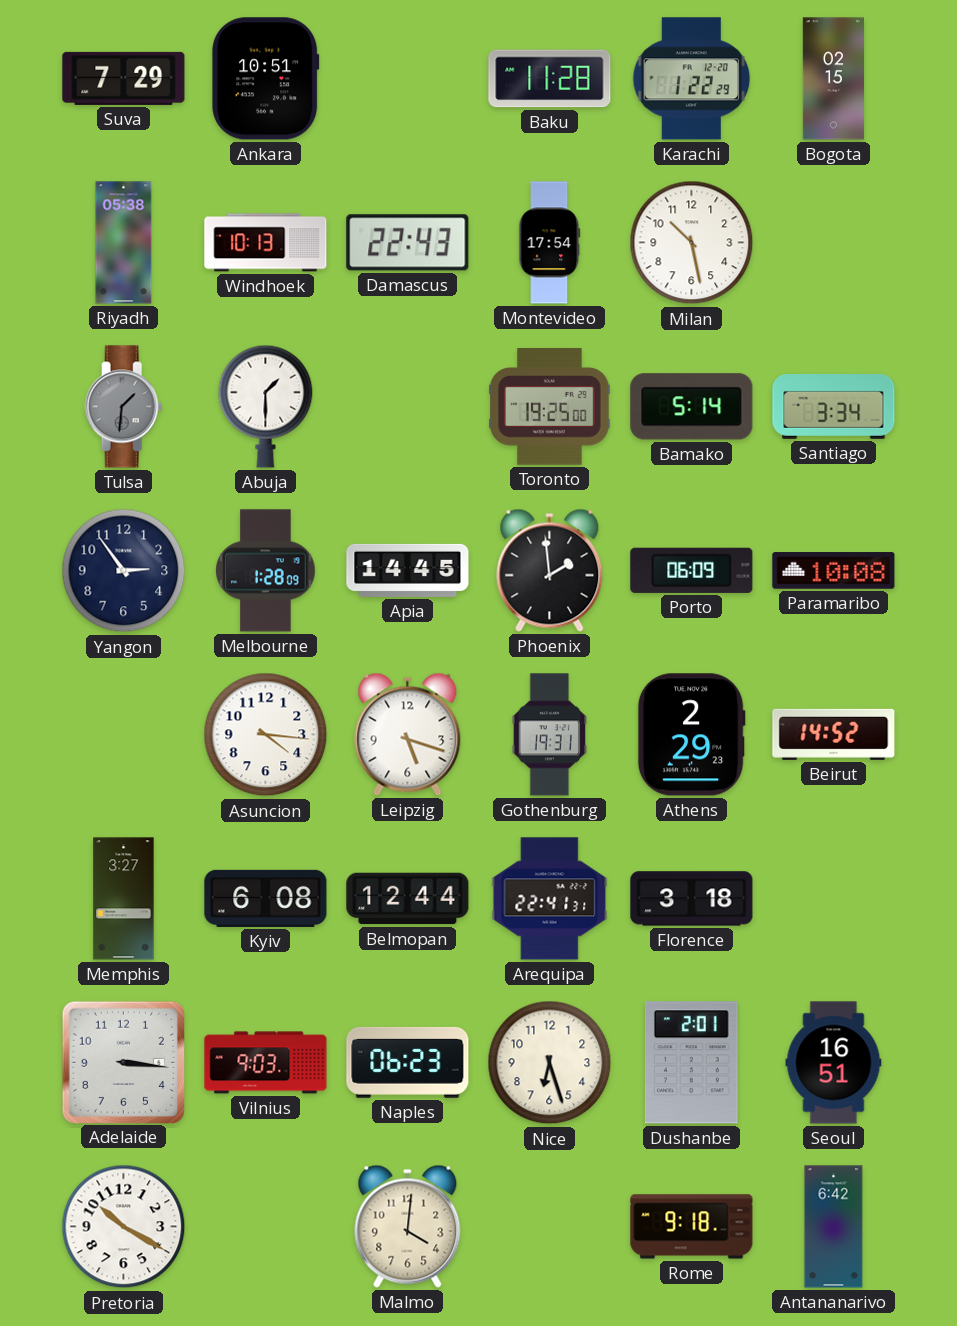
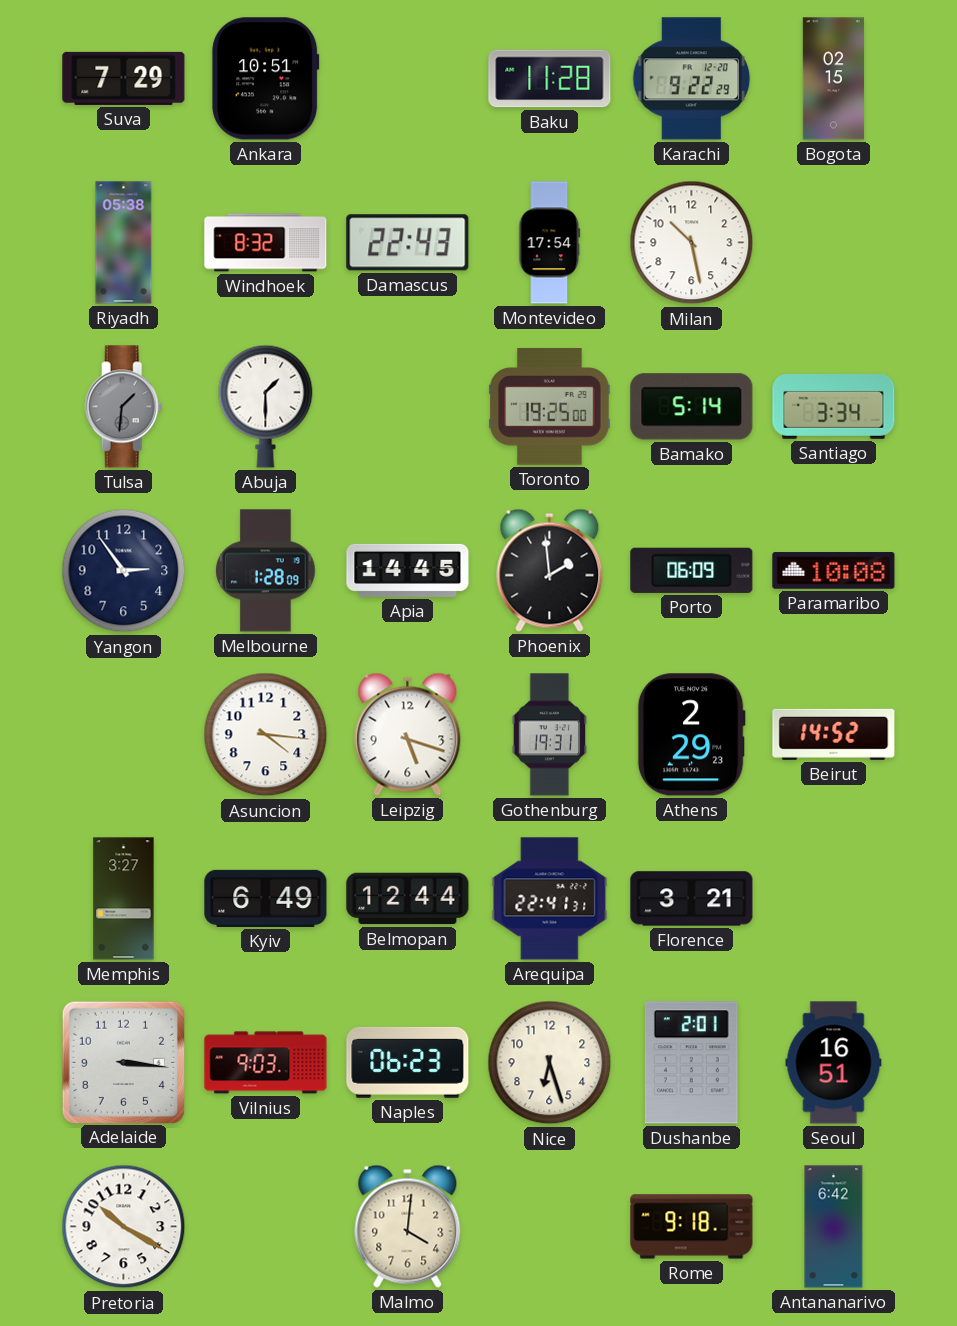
Karachi: 1:22 -> 9:22
Windhoek: 10:13 -> 8:32
Kyiv: 6:08 -> 6:49
Florence: 3:18 -> 3:21
